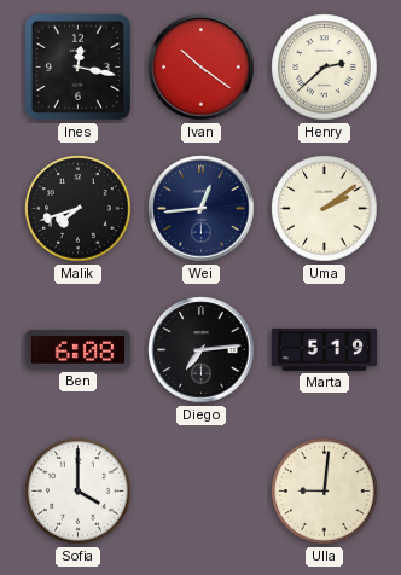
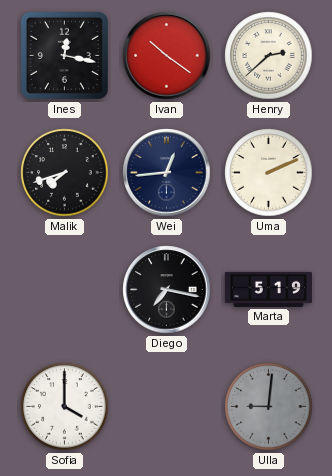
Uma: 2:09 -> 2:11
Ben: 6:08 -> none
Diego: 7:14 -> 7:17
Ulla dial: cream -> grey
